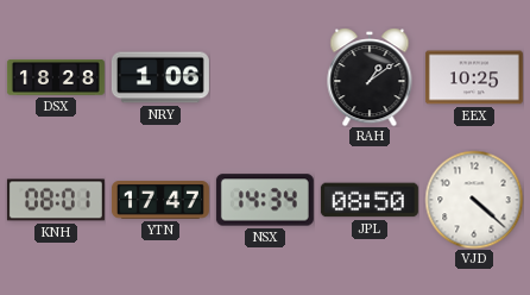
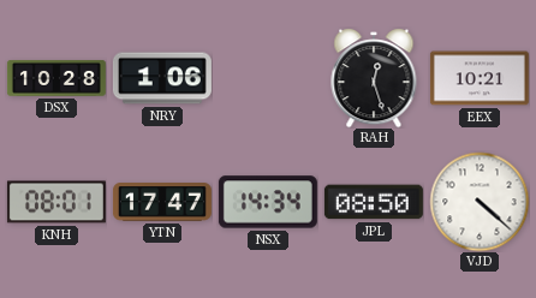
DSX: 18:28 -> 10:28
RAH: 1:09 -> 12:27
EEX: 10:25 -> 10:21
